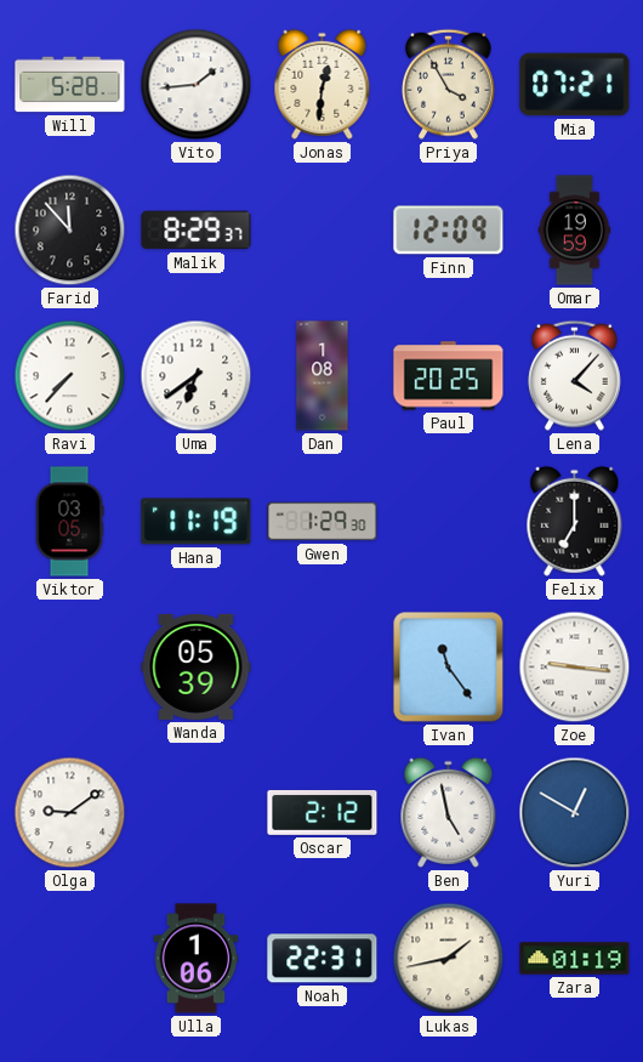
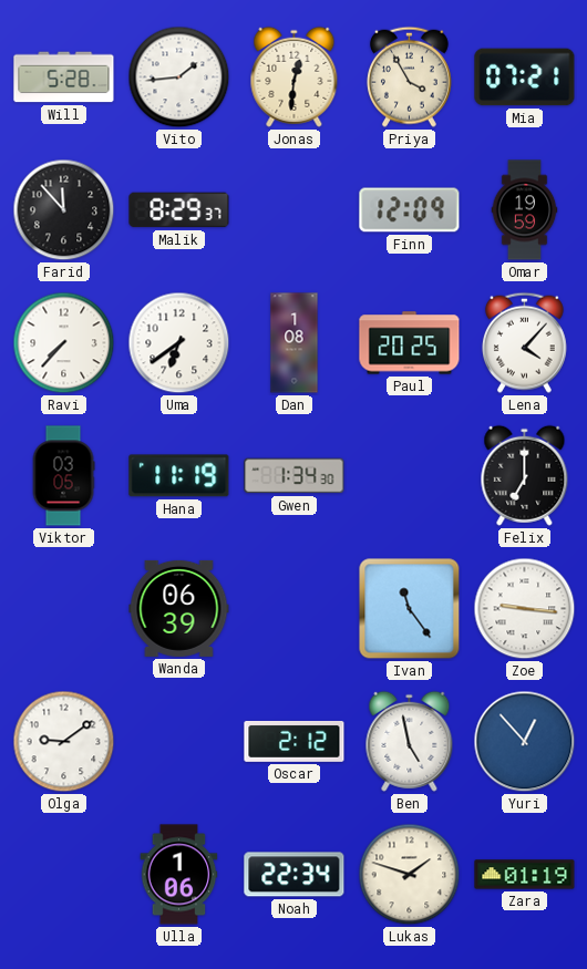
Gwen: 1:29 -> 1:34
Wanda: 05:39 -> 06:39
Yuri: 12:50 -> 12:53
Noah: 22:31 -> 22:34
Lukas: 1:43 -> 1:48
